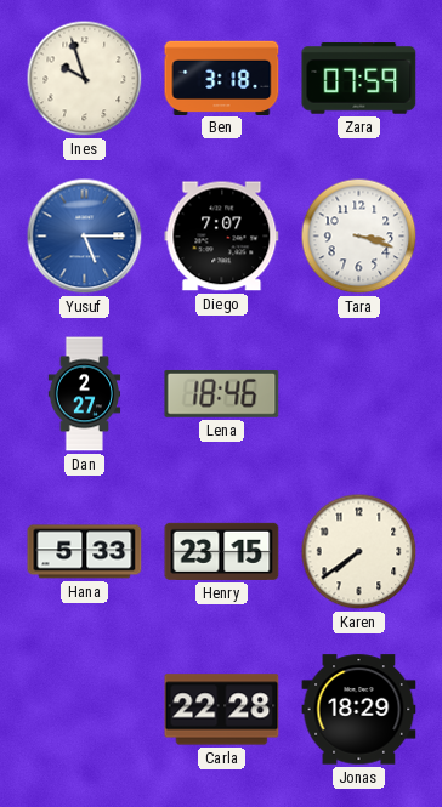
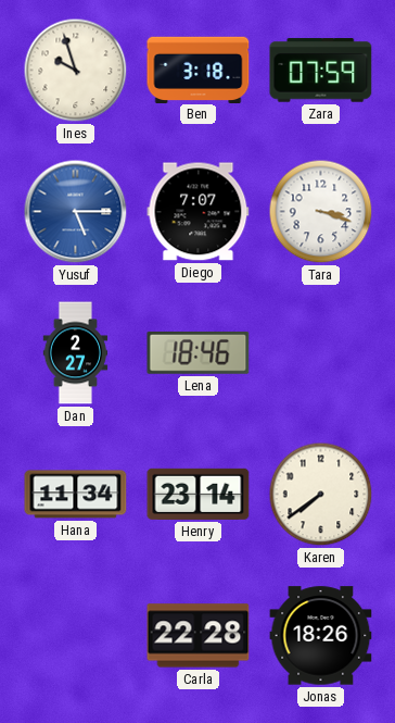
Hana: 5:33 -> 11:34
Henry: 23:15 -> 23:14
Jonas: 18:29 -> 18:26
